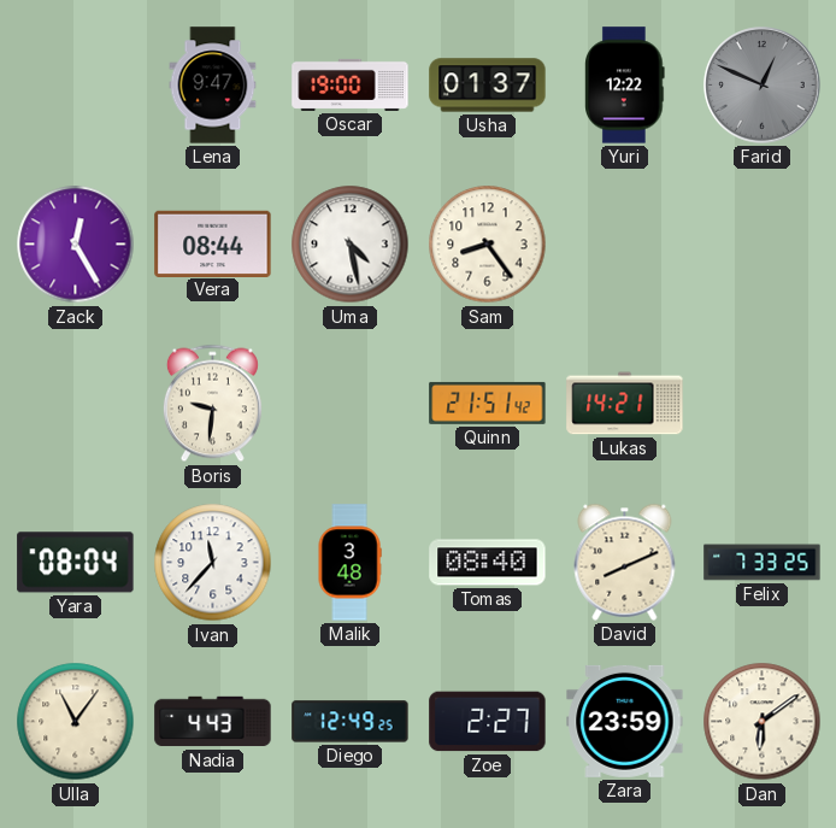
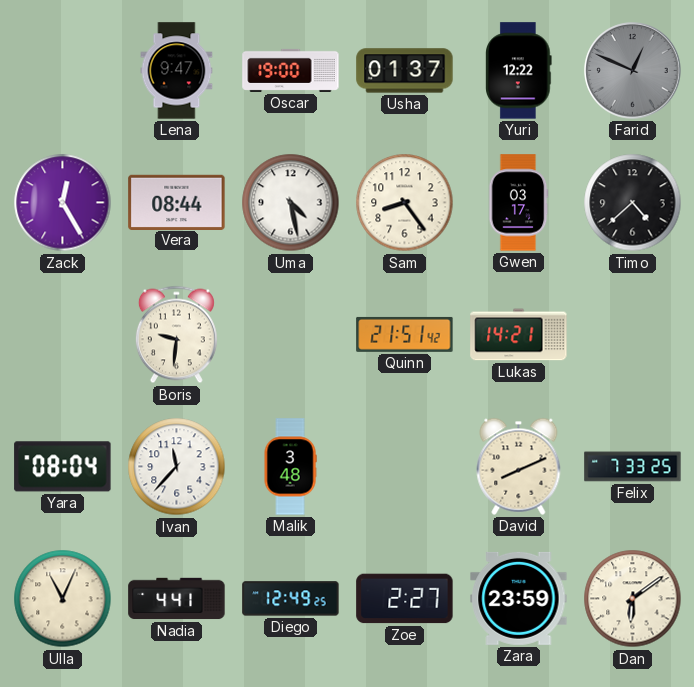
Gwen: none -> 03:17
Timo: none -> 4:38
Tomas: 08:40 -> none
Ulla: 11:06 -> 11:04
Nadia: 4:43 -> 4:41
